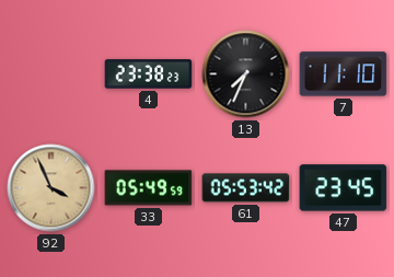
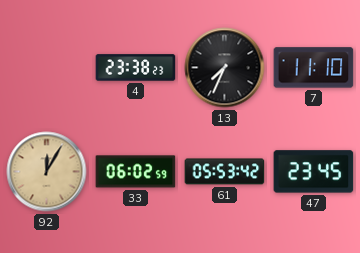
92: 3:56 -> 12:05
33: 05:49 -> 06:02
